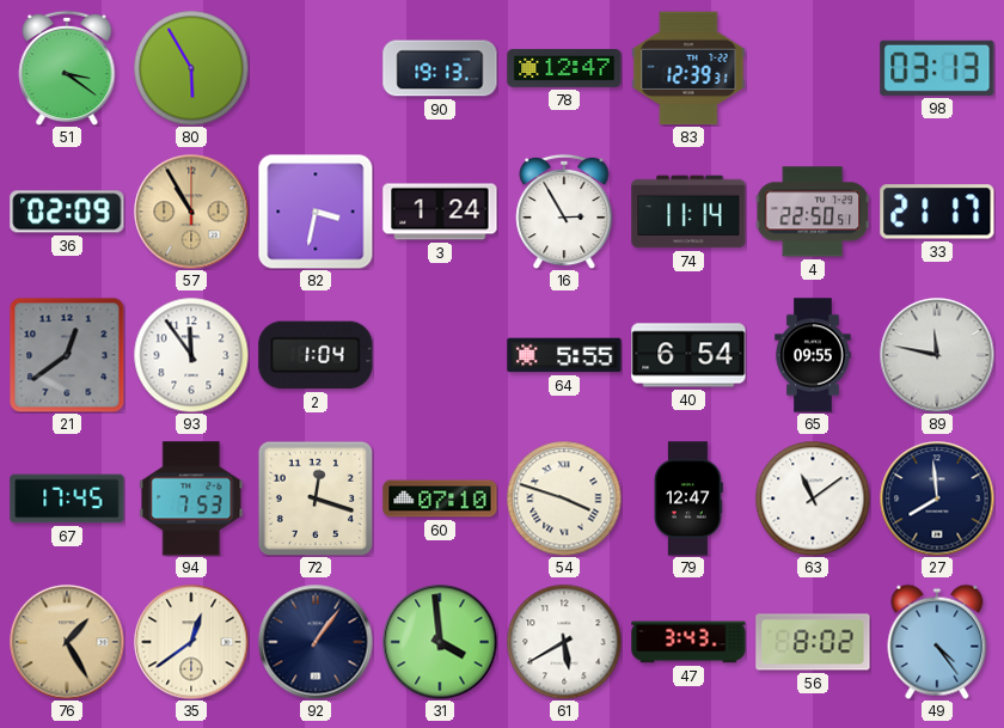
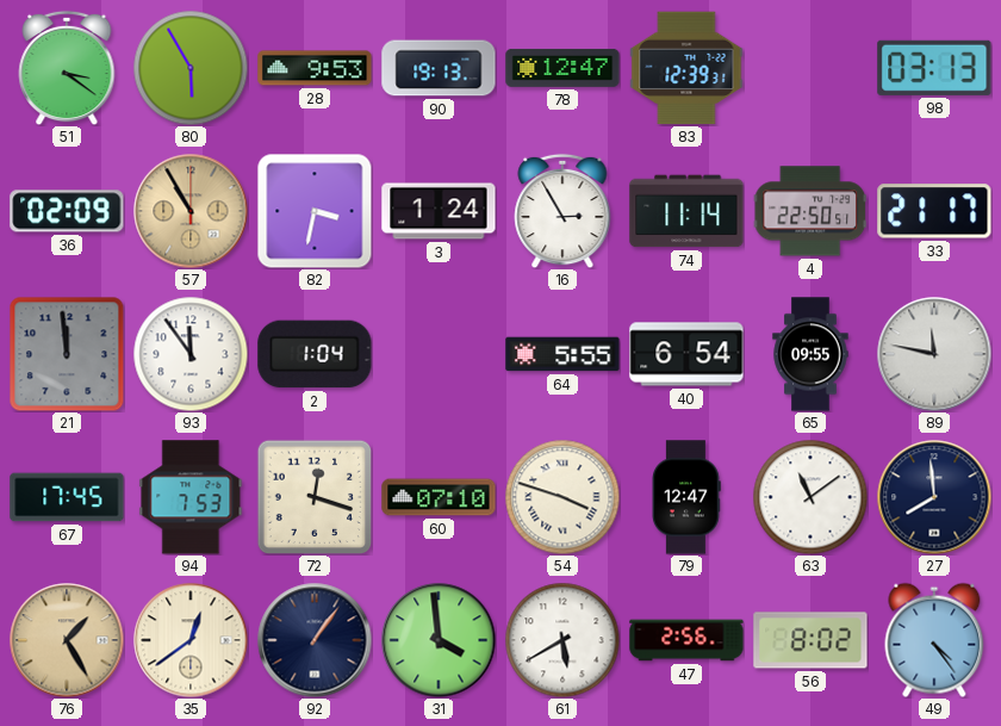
28: none -> 9:53
21: 12:39 -> 11:59
47: 3:43 -> 2:56
